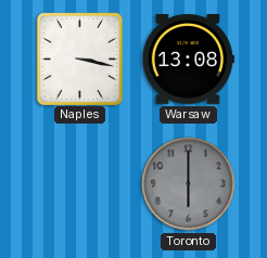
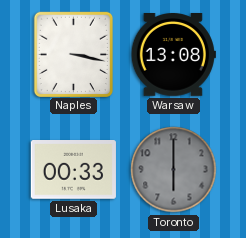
Lusaka: none -> 00:33
